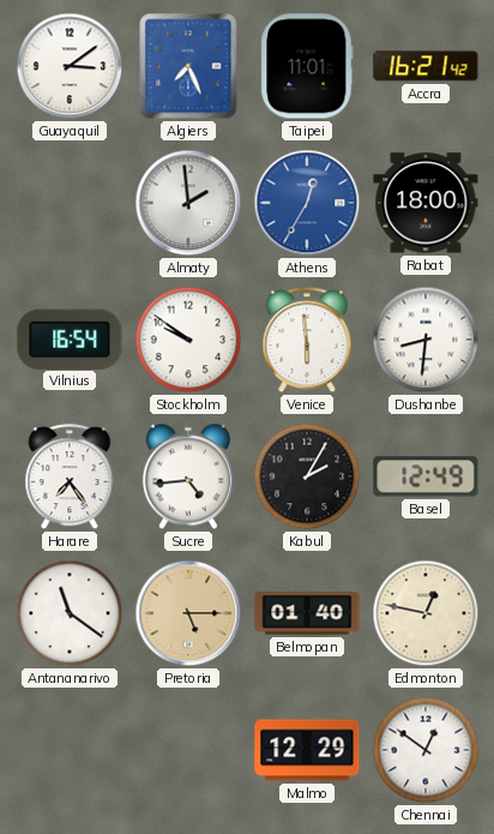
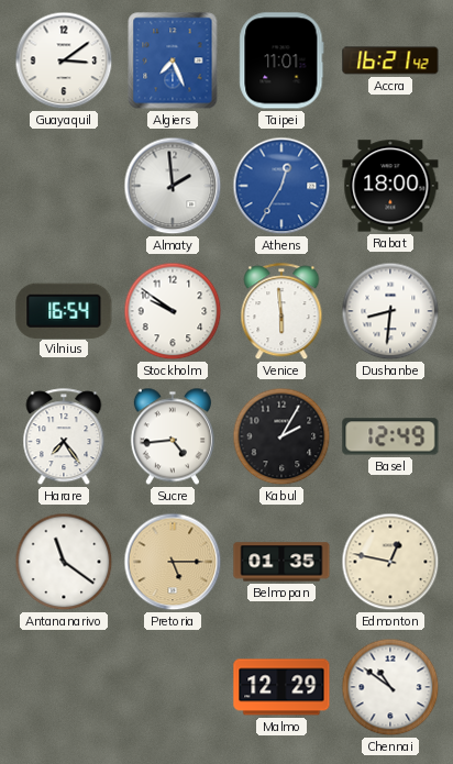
Belmopan: 01:40 -> 01:35
Chennai: 12:51 -> 10:51
